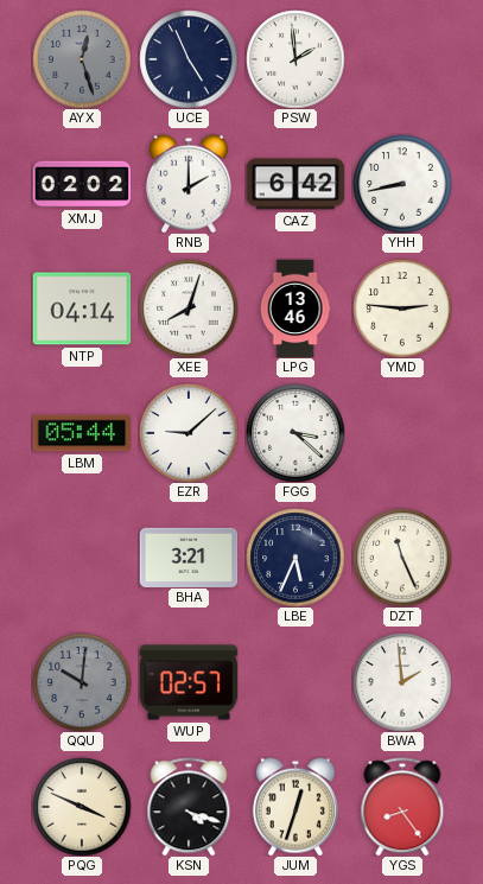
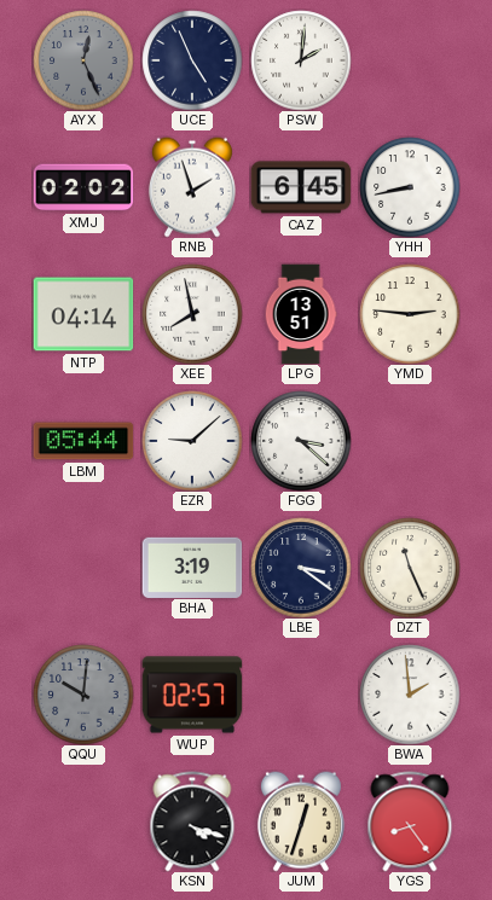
AYX: 12:27 -> 12:26
PSW: 1:59 -> 2:01
RNB: 2:00 -> 1:57
CAZ: 6:42 -> 6:45
XEE: 8:03 -> 7:58
LPG: 13:46 -> 13:51
BHA: 3:21 -> 3:19
LBE: 5:34 -> 3:21
PQG: 3:49 -> none
